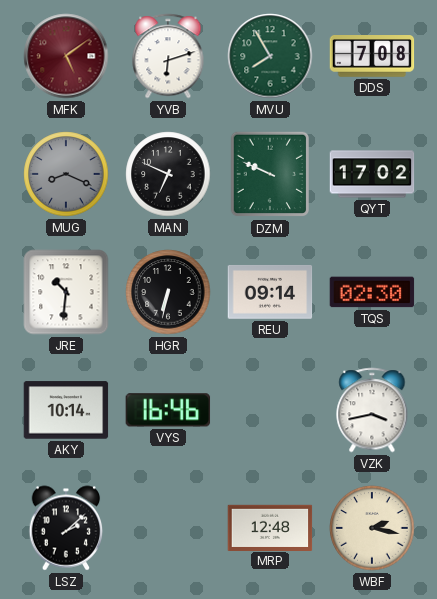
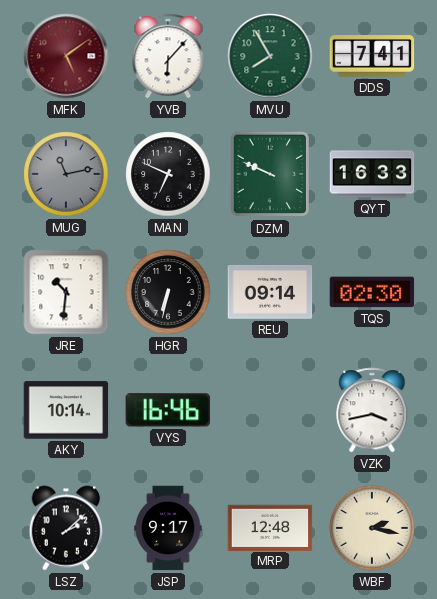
YVB: 6:12 -> 6:07
DDS: 7:08 -> 7:41
MUG: 8:19 -> 11:13
QYT: 17:02 -> 16:33
JSP: none -> 9:17
